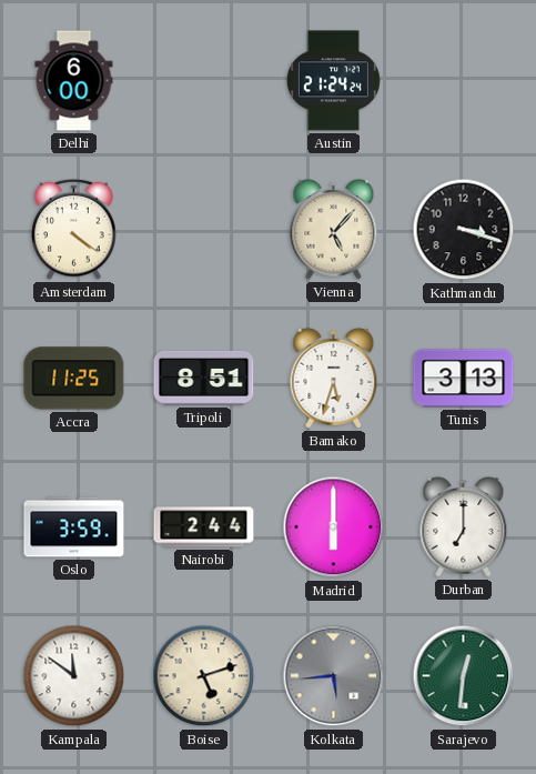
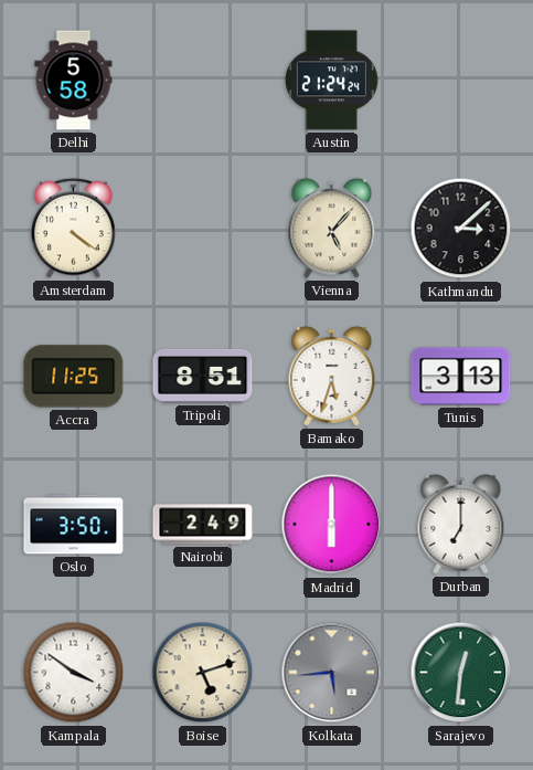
Delhi: 6:00 -> 5:58
Kathmandu: 3:18 -> 3:08
Oslo: 3:59 -> 3:50
Nairobi: 2:44 -> 2:49
Kampala: 11:51 -> 3:51
